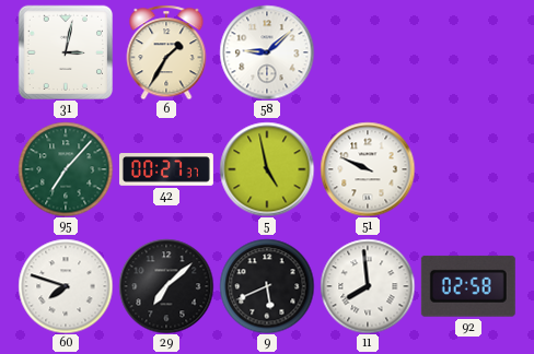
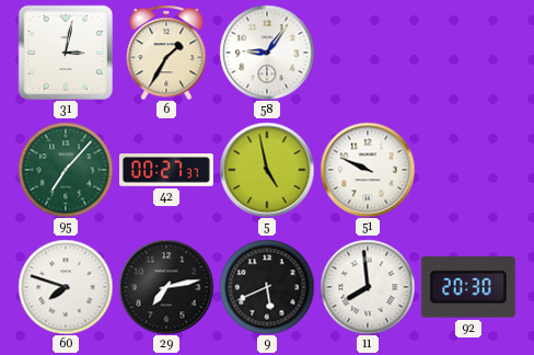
58: 9:08 -> 9:06
29: 7:08 -> 7:13
92: 02:58 -> 20:30
